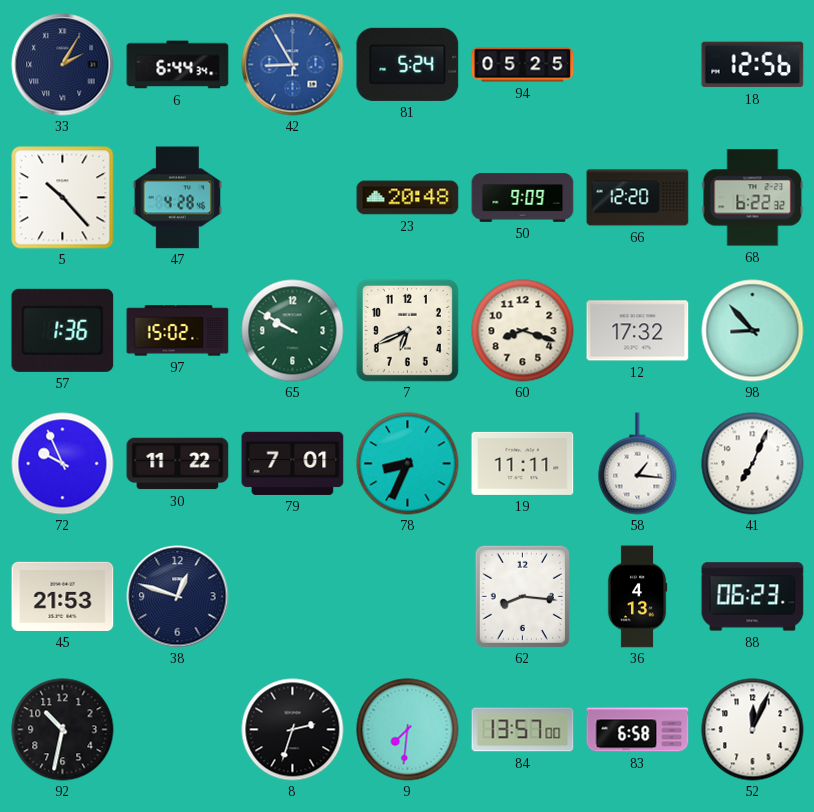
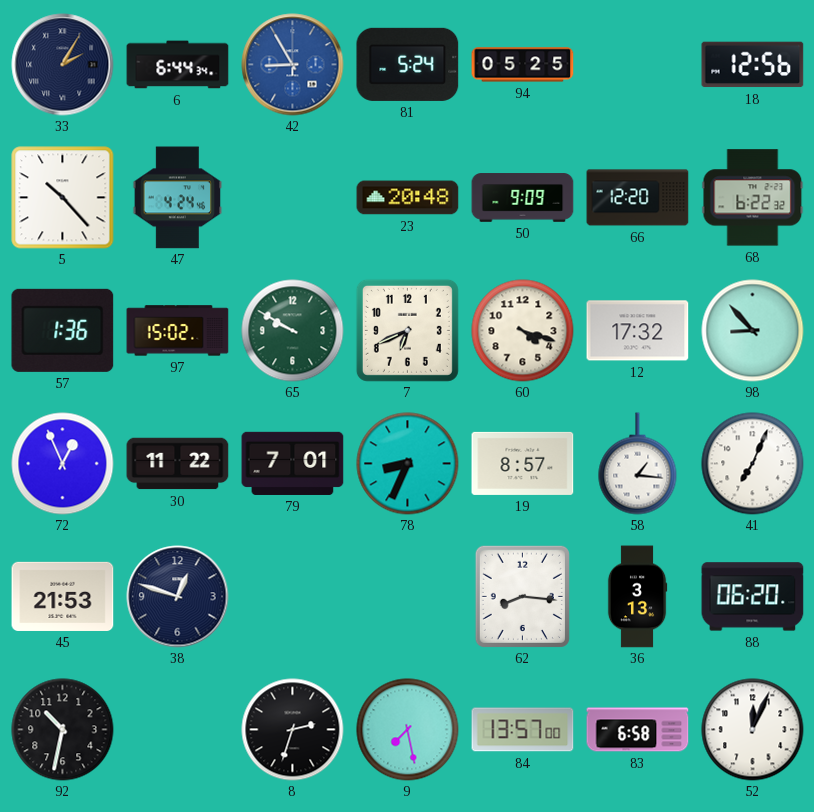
47: 4:28 -> 4:24
60: 8:18 -> 4:18
72: 9:56 -> 12:56
19: 11:11 -> 8:57
36: 4:13 -> 3:13
88: 06:23 -> 06:20
9: 7:31 -> 7:28
